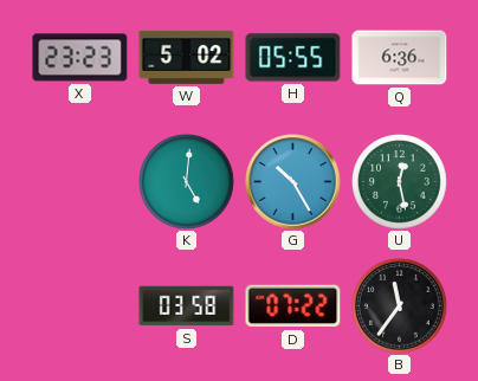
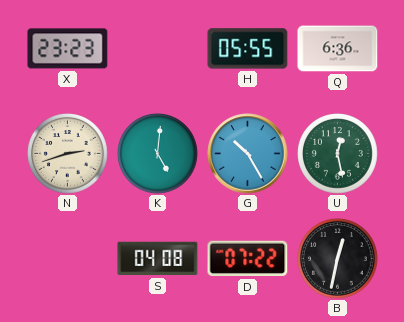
W: 5:02 -> none
N: none -> 2:42
S: 03:58 -> 04:08
B: 11:36 -> 12:32
